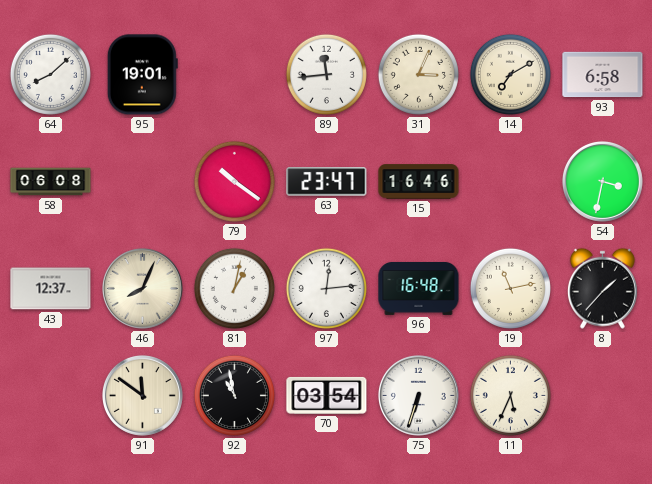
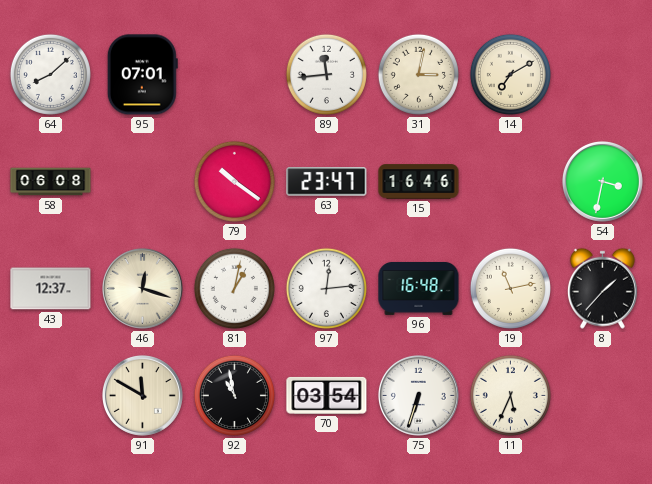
95: 19:01 -> 07:01
31: 3:04 -> 3:02
93: 6:58 -> none
46: 8:04 -> 12:18
91: 11:51 -> 11:50
